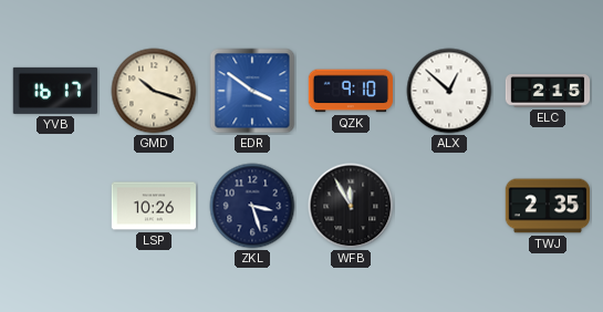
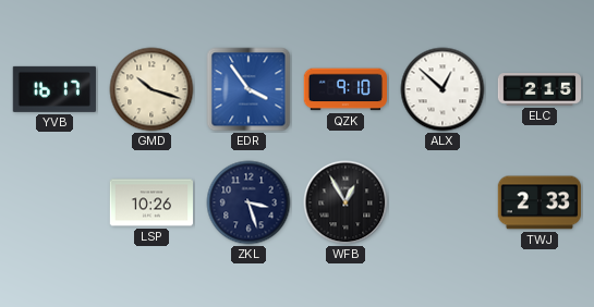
EDR: 3:51 -> 3:54
WFB: 11:55 -> 12:55
TWJ: 2:35 -> 2:33
